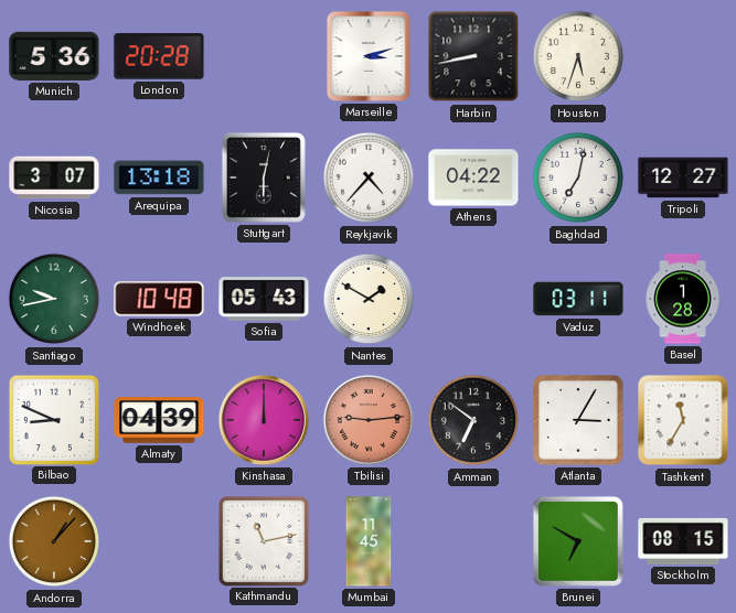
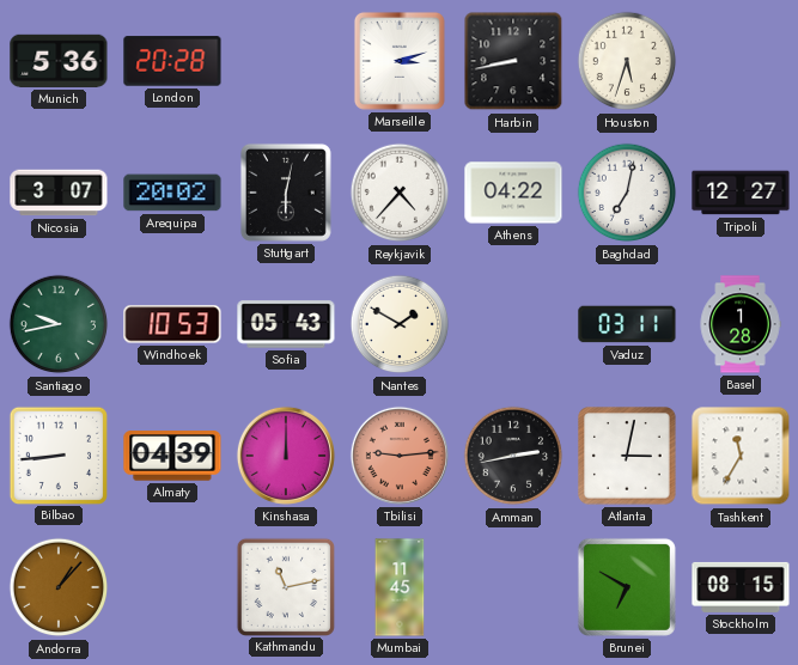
Arequipa: 13:18 -> 20:02
Windhoek: 10:48 -> 10:53
Bilbao: 8:49 -> 8:44
Amman: 6:51 -> 2:43
Atlanta: 3:05 -> 3:02
